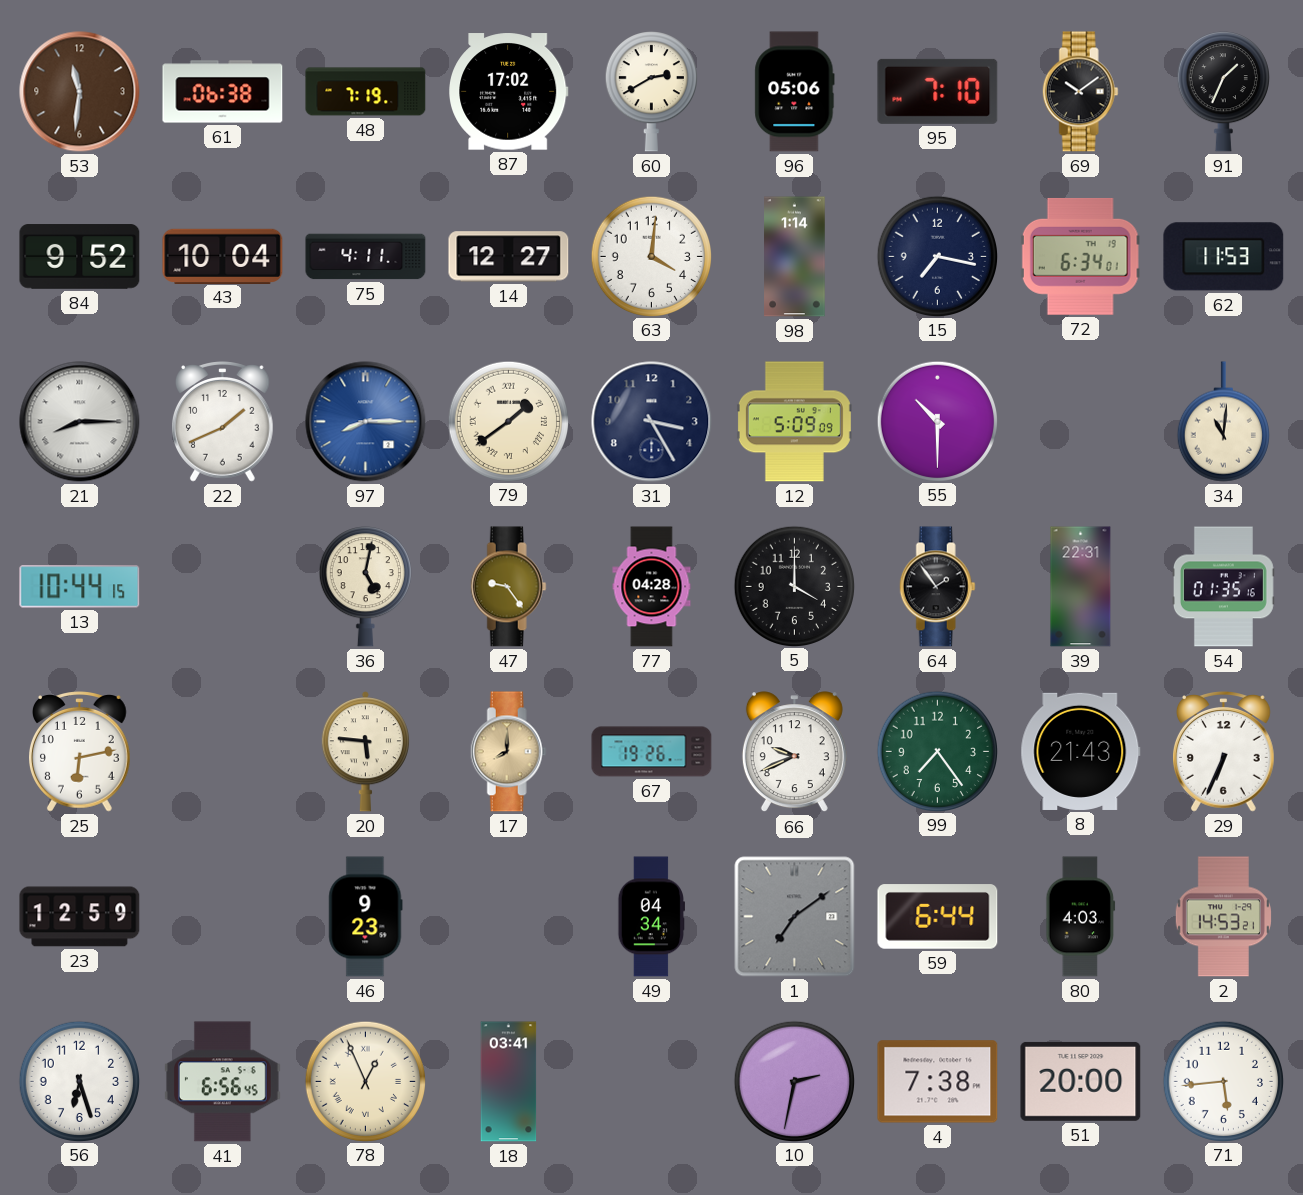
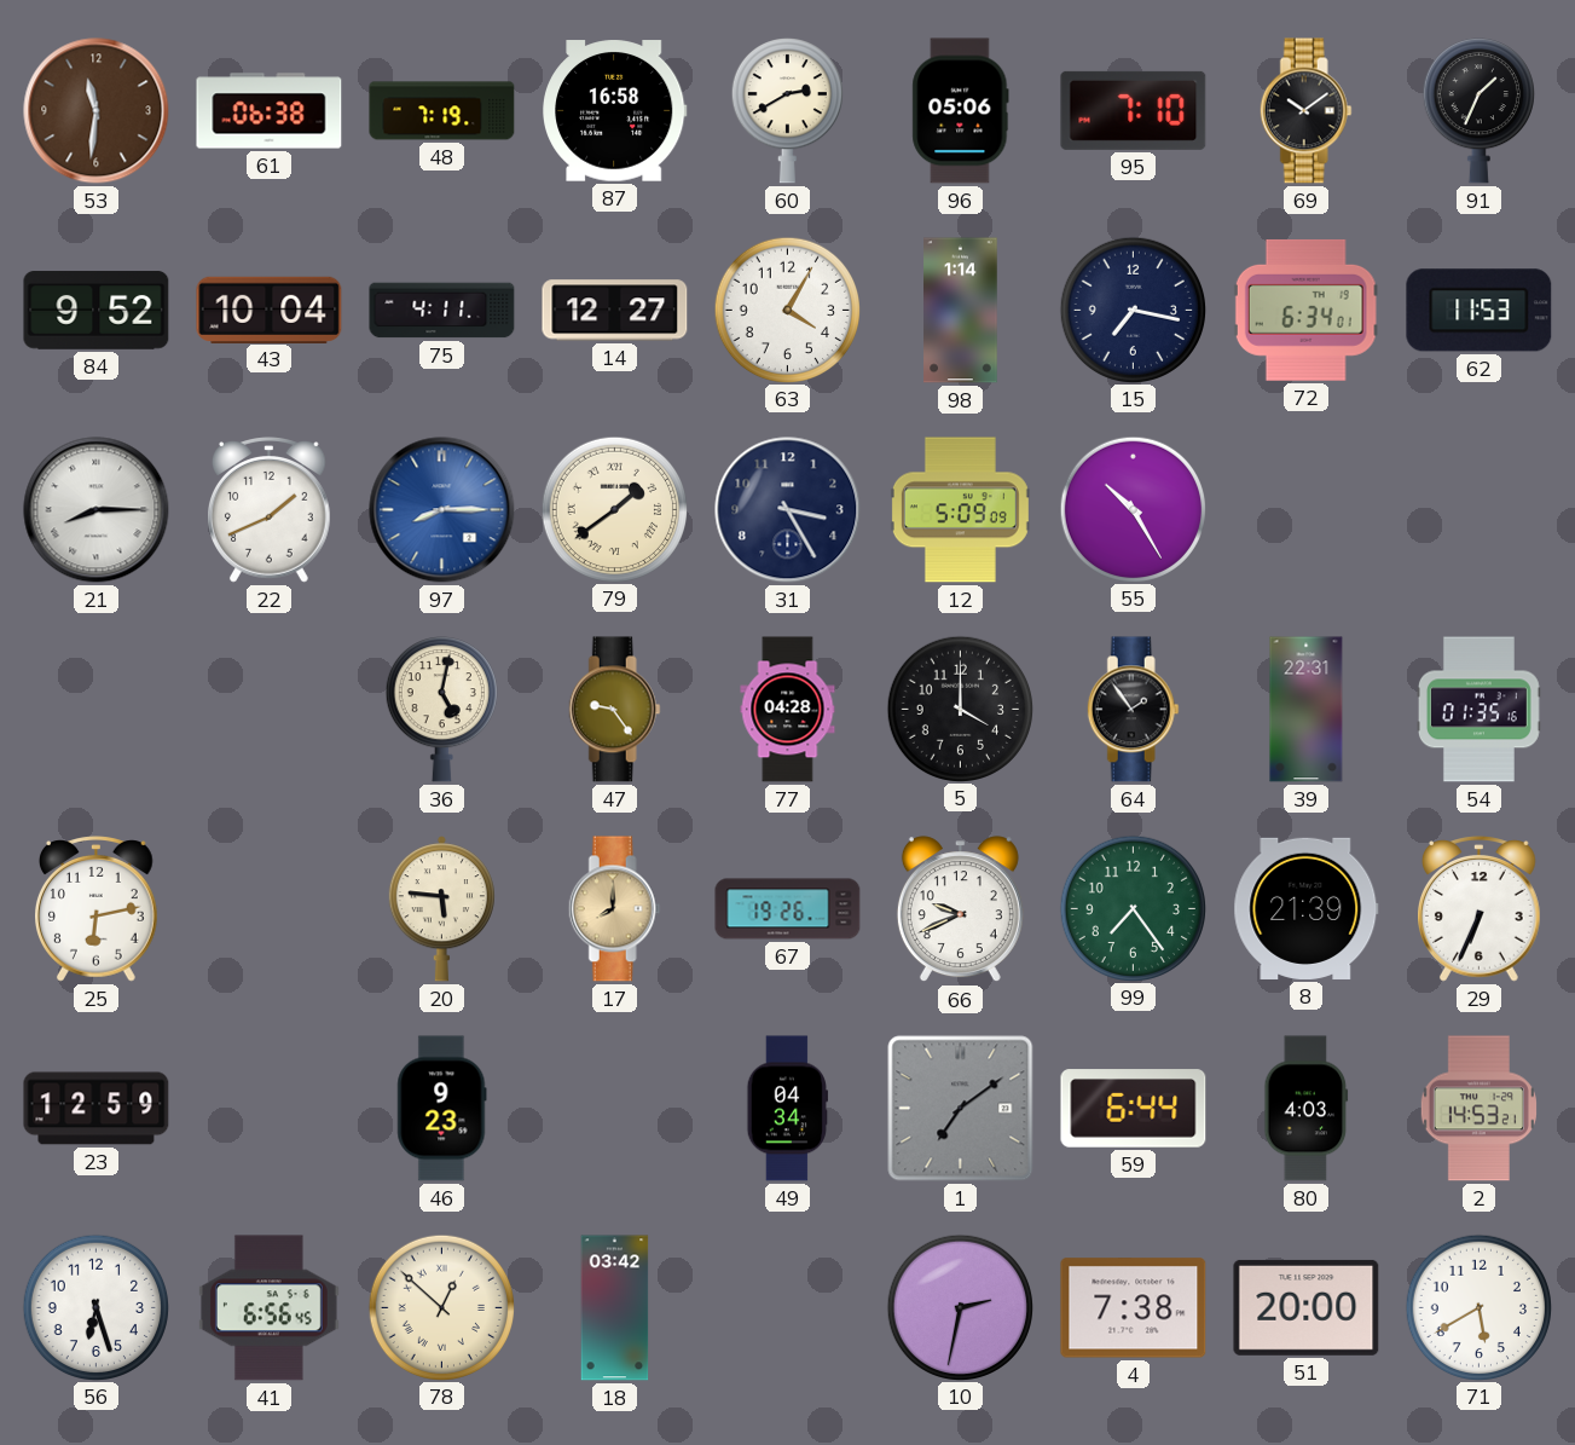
87: 17:02 -> 16:58
63: 4:01 -> 4:05
55: 10:30 -> 10:25
34: 11:01 -> none
13: 10:44 -> none
8: 21:43 -> 21:39
78: 12:56 -> 12:52
18: 03:41 -> 03:42
71: 5:44 -> 5:40
